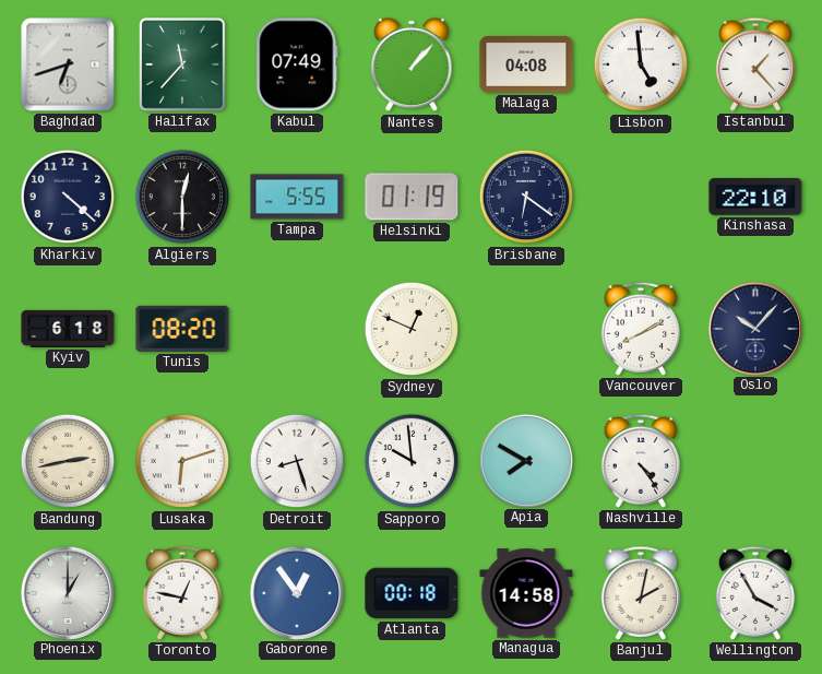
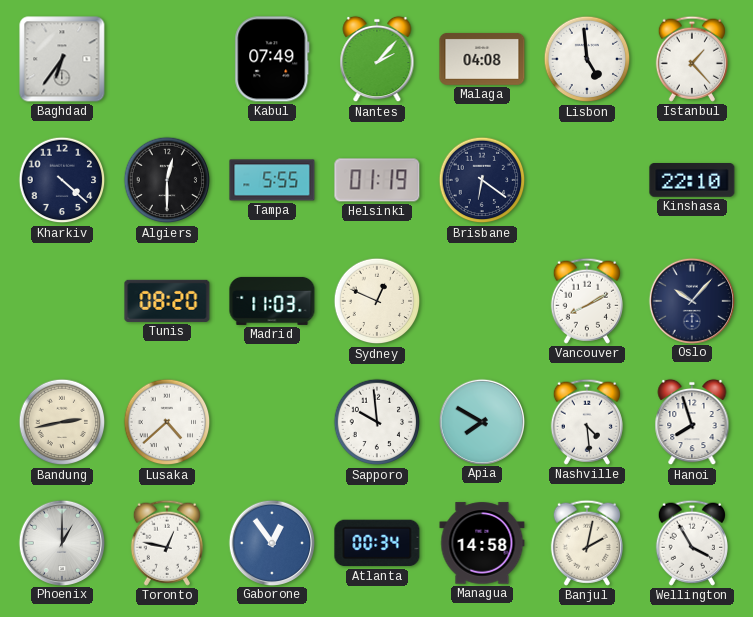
Baghdad: 6:42 -> 6:36
Halifax: 11:37 -> none
Nantes: 1:07 -> 2:07
Kyiv: 6:18 -> none
Madrid: none -> 11:03
Lusaka: 6:12 -> 4:38
Detroit: 8:27 -> none
Nashville: 4:24 -> 4:29
Hanoi: none -> 7:57
Atlanta: 00:18 -> 00:34
